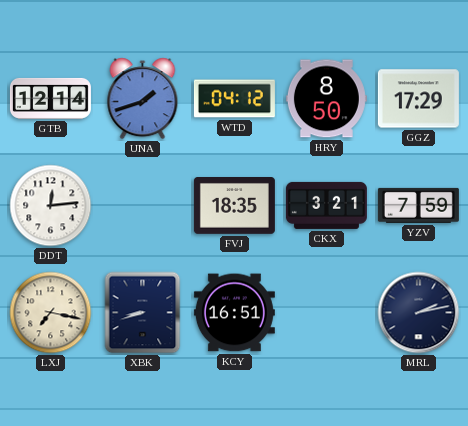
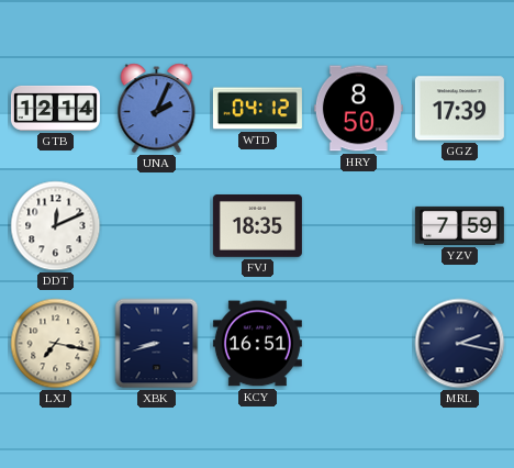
UNA: 1:42 -> 2:04
GGZ: 17:29 -> 17:39
DDT: 12:14 -> 12:11
CKX: 3:21 -> none
MRL: 2:13 -> 2:17
